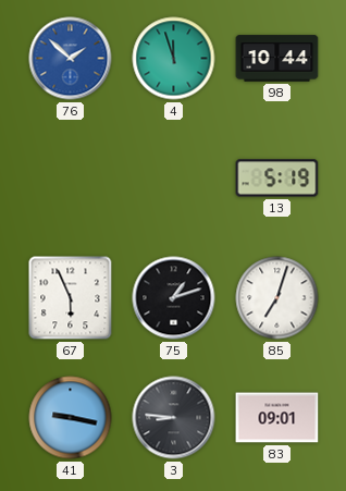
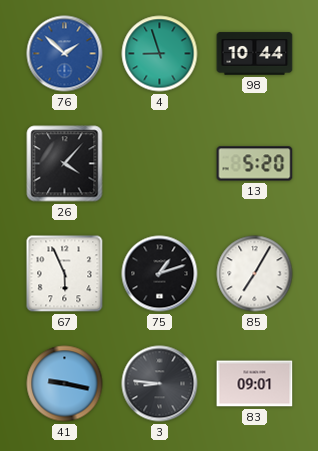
4: 11:57 -> 8:57
26: none -> 4:07
13: 5:19 -> 5:20
85: 7:03 -> 7:05
